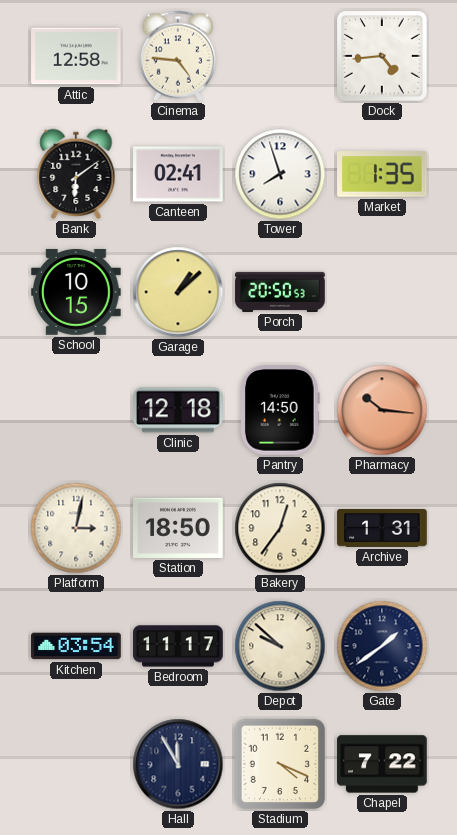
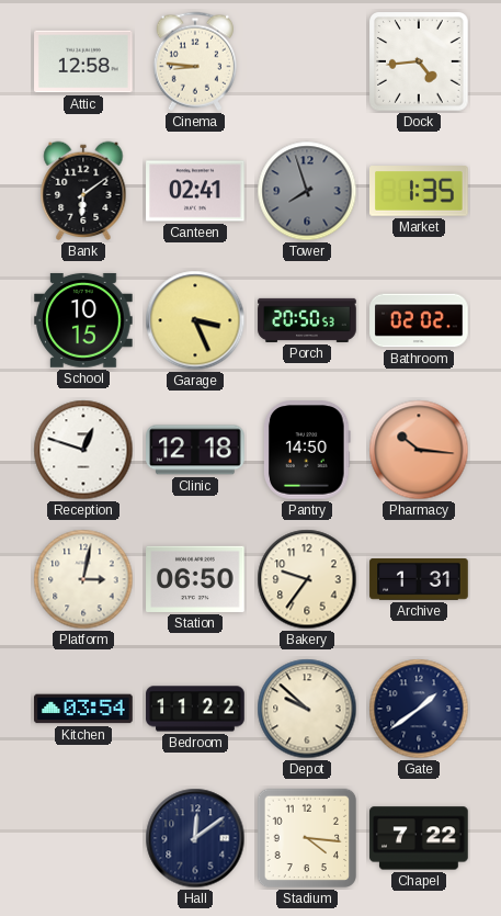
Cinema: 4:46 -> 8:46
Tower dial: white -> grey
Garage: 1:08 -> 3:26
Bathroom: none -> 02:02
Reception: none -> 12:48
Station: 18:50 -> 06:50
Bakery: 12:36 -> 9:36
Bedroom: 11:17 -> 11:22
Hall: 11:55 -> 12:09
Stadium: 4:19 -> 4:16
